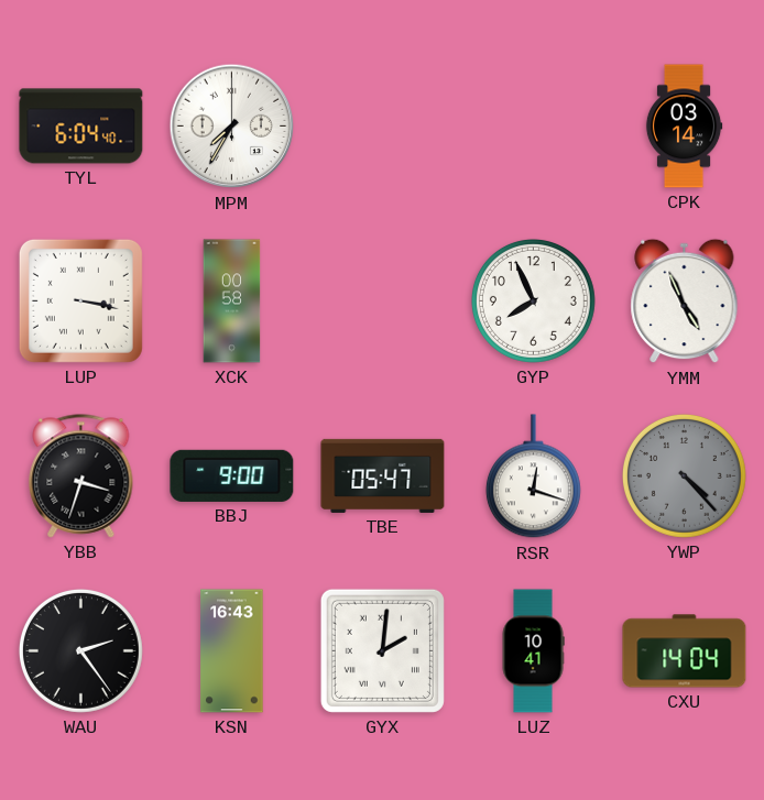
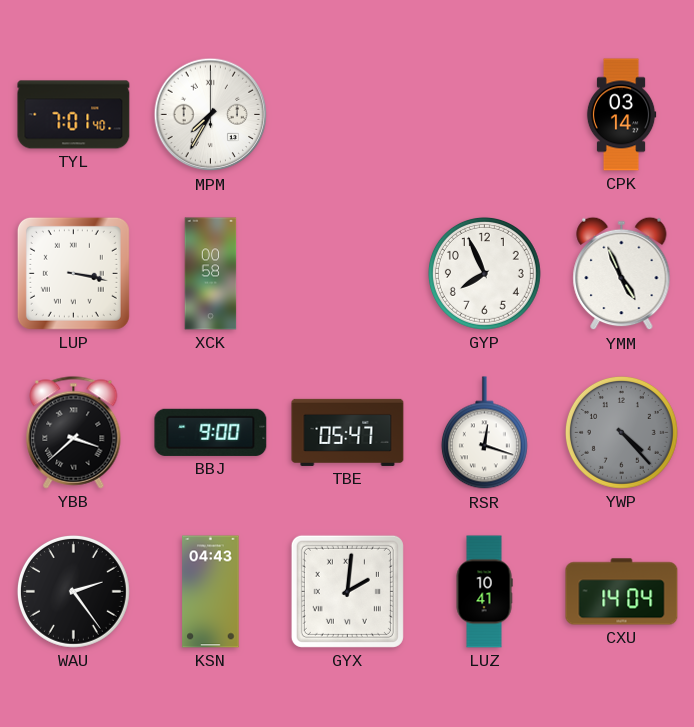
TYL: 6:04 -> 7:01
YBB: 3:33 -> 3:38
KSN: 16:43 -> 04:43
